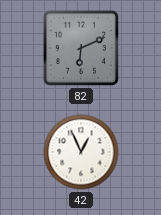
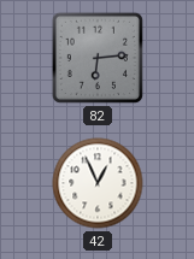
82: 6:11 -> 6:14
